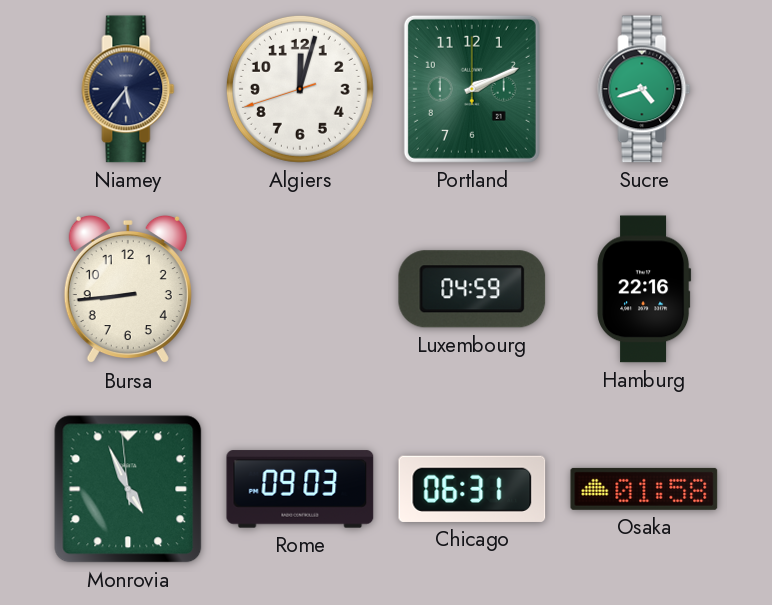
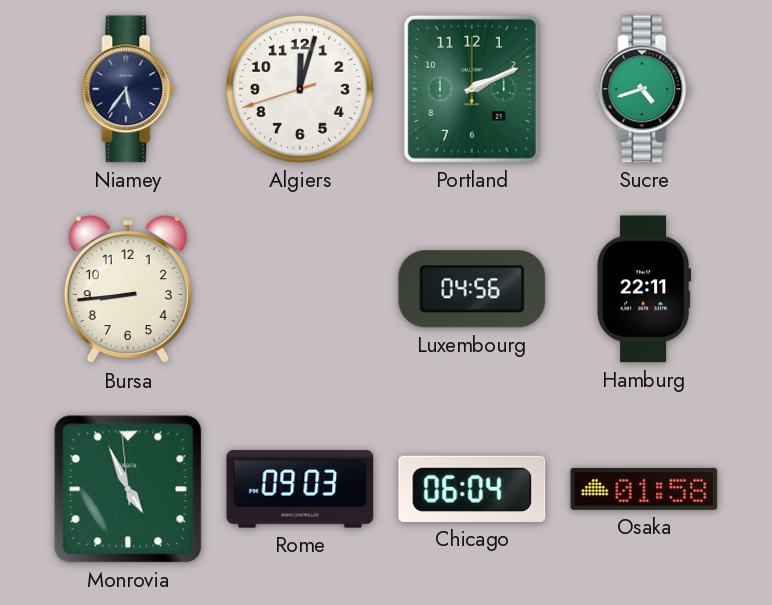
Luxembourg: 04:59 -> 04:56
Hamburg: 22:16 -> 22:11
Chicago: 06:31 -> 06:04
